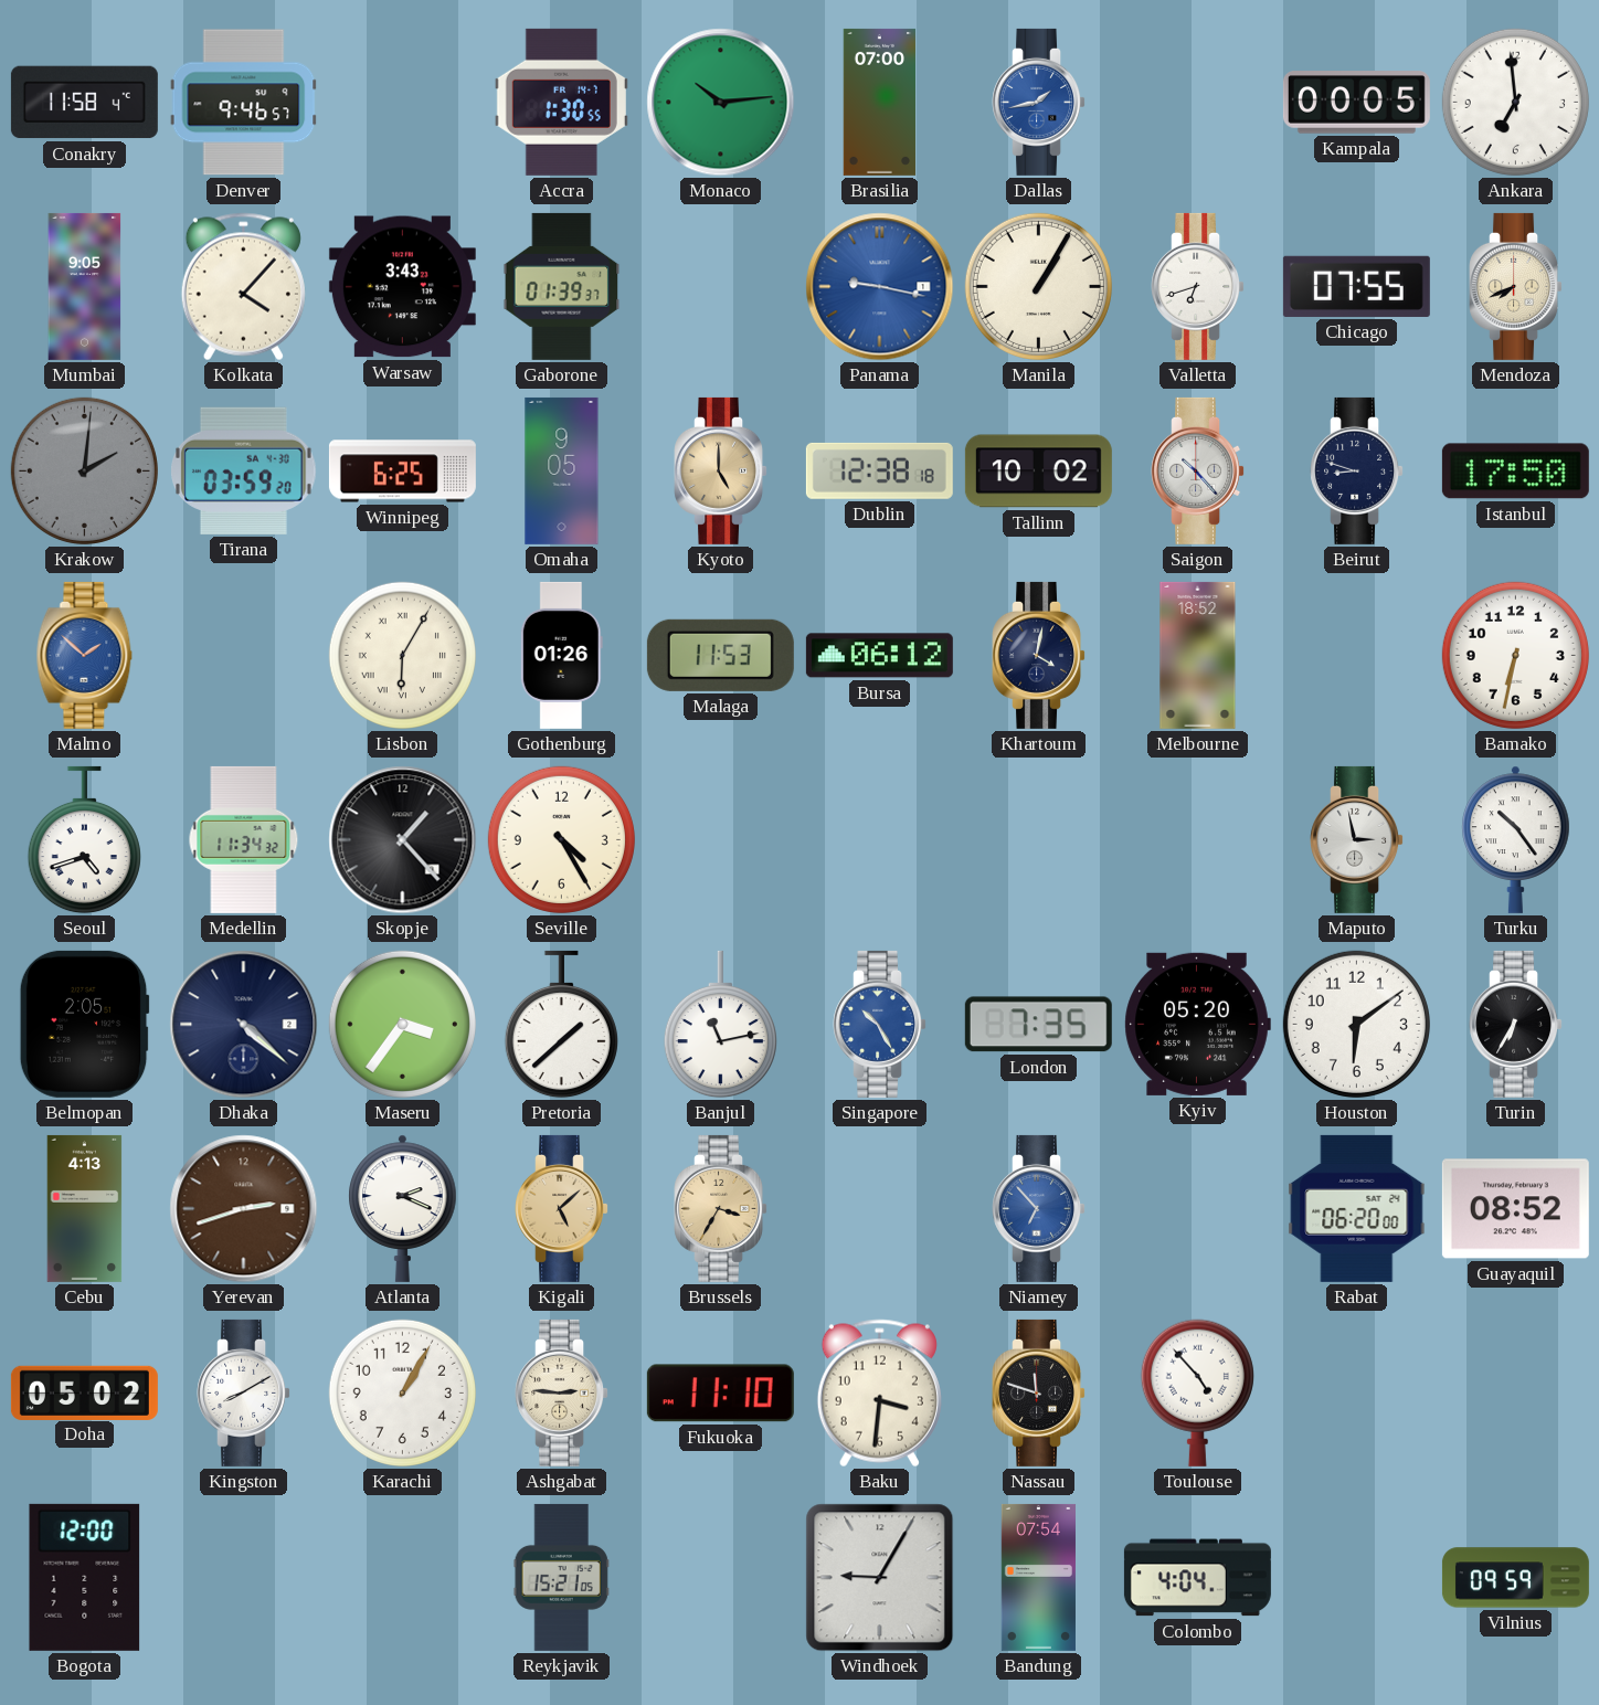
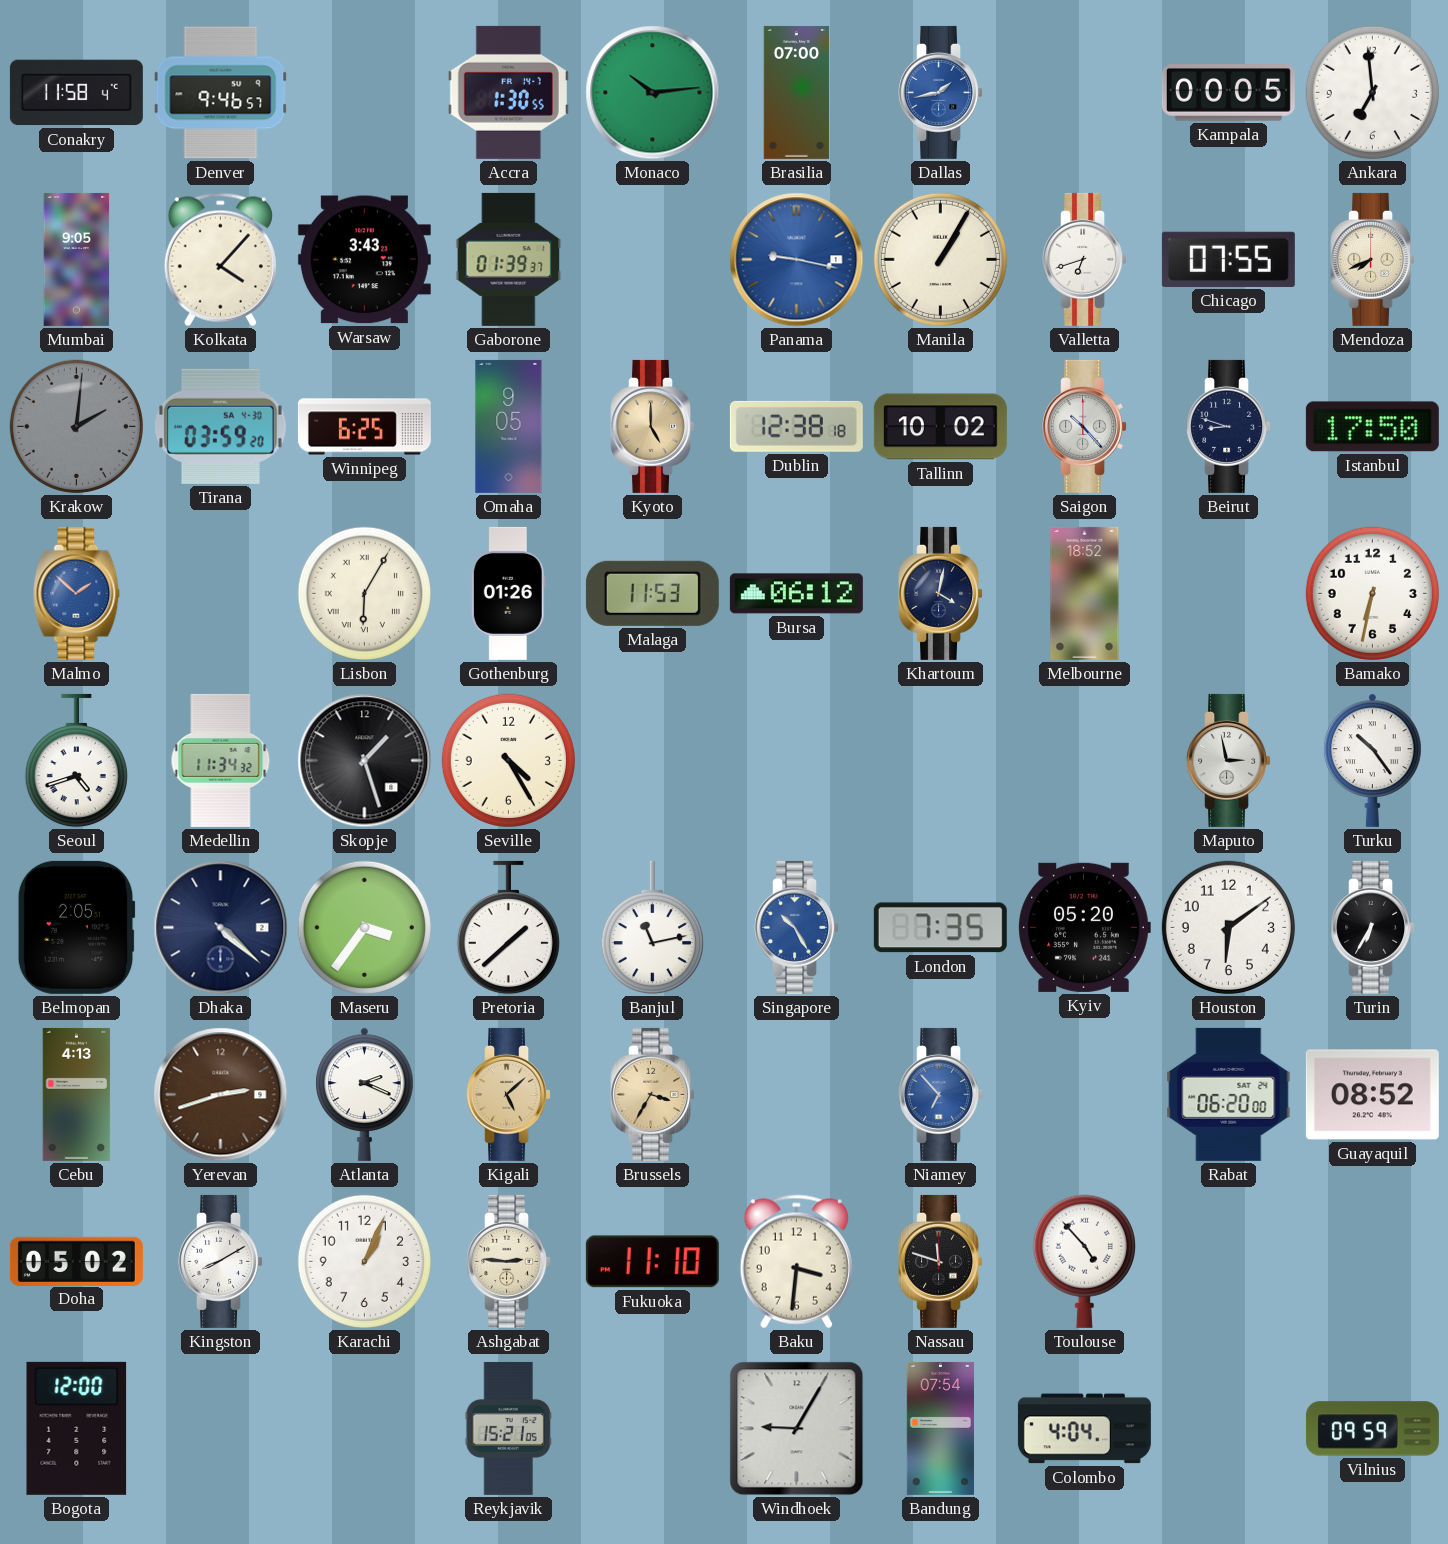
Skopje: 1:23 -> 1:27
Karachi: 1:05 -> 1:04
